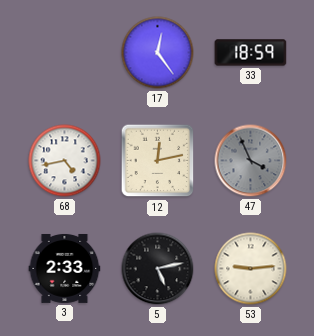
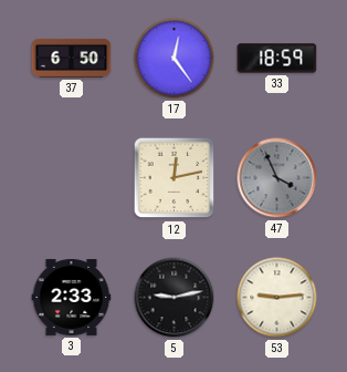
37: none -> 6:50
68: 4:43 -> none
5: 5:13 -> 9:13
